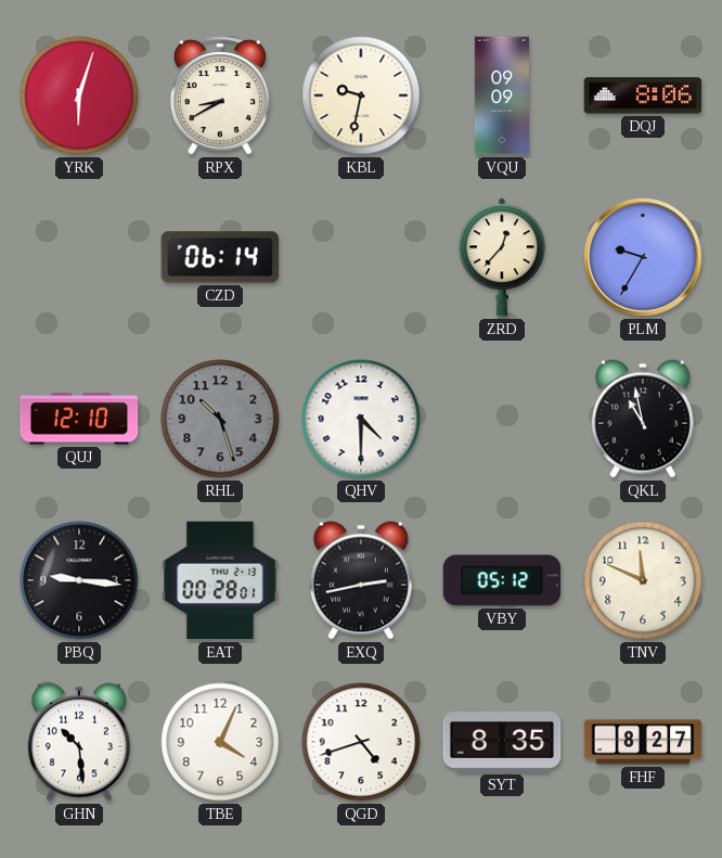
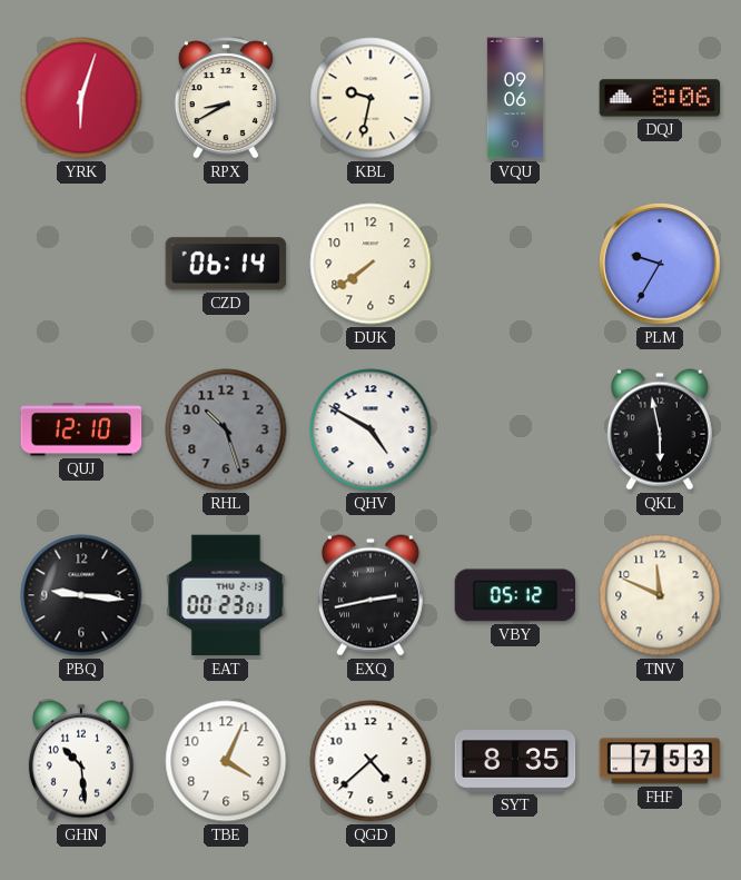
VQU: 09:09 -> 09:06
DUK: none -> 7:39
ZRD: 12:37 -> none
QHV: 4:30 -> 4:50
QKL: 10:58 -> 5:58
EAT: 00:28 -> 00:23
QGD: 4:42 -> 4:38
FHF: 8:27 -> 7:53
